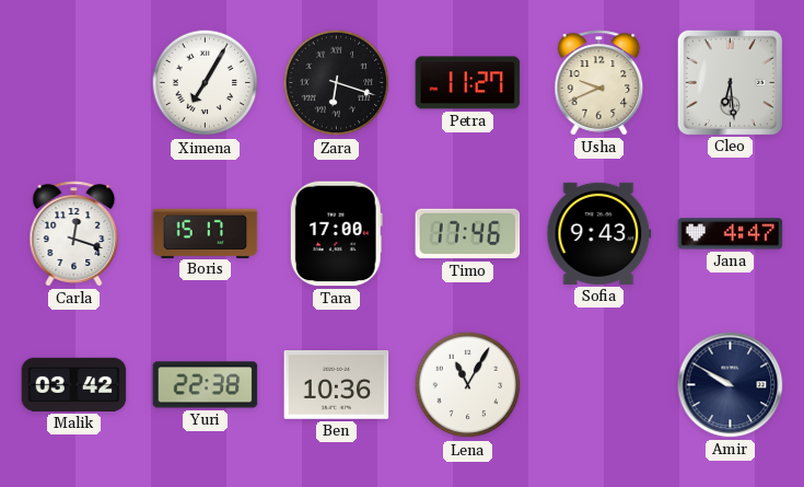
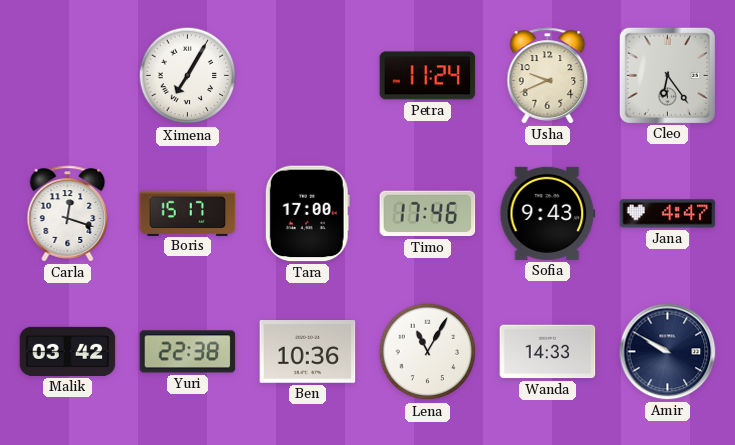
Zara: 6:18 -> none
Petra: 11:27 -> 11:24
Cleo: 6:29 -> 6:24
Wanda: none -> 14:33
